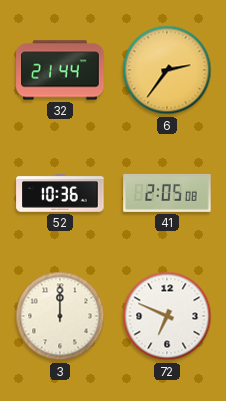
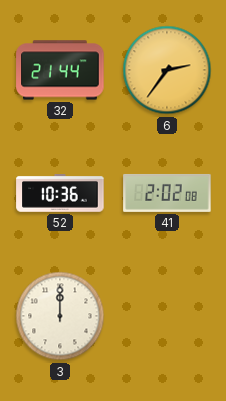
41: 2:05 -> 2:02
72: 6:49 -> none
